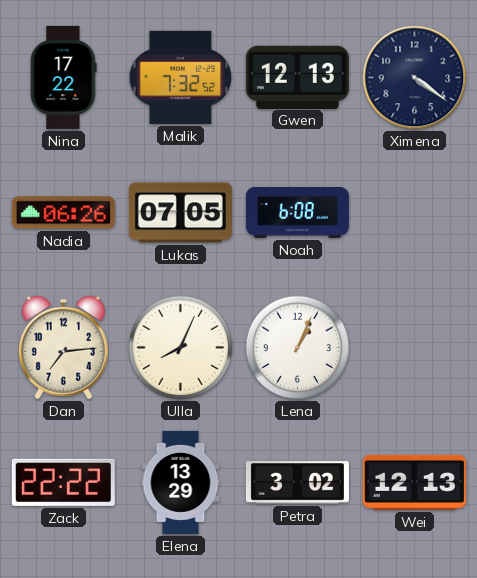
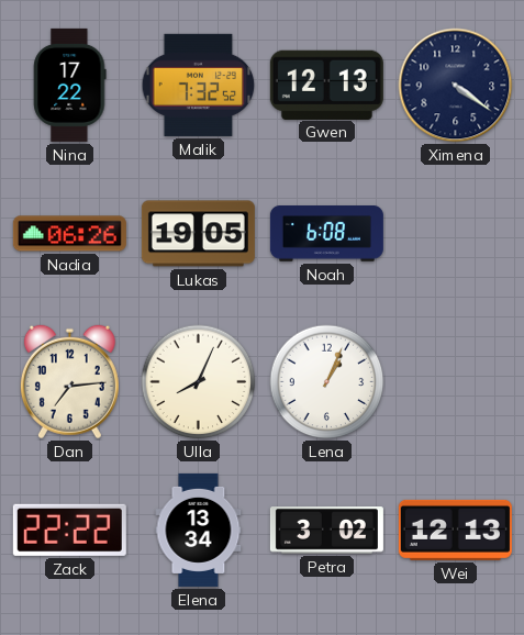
Lukas: 07:05 -> 19:05
Elena: 13:29 -> 13:34
